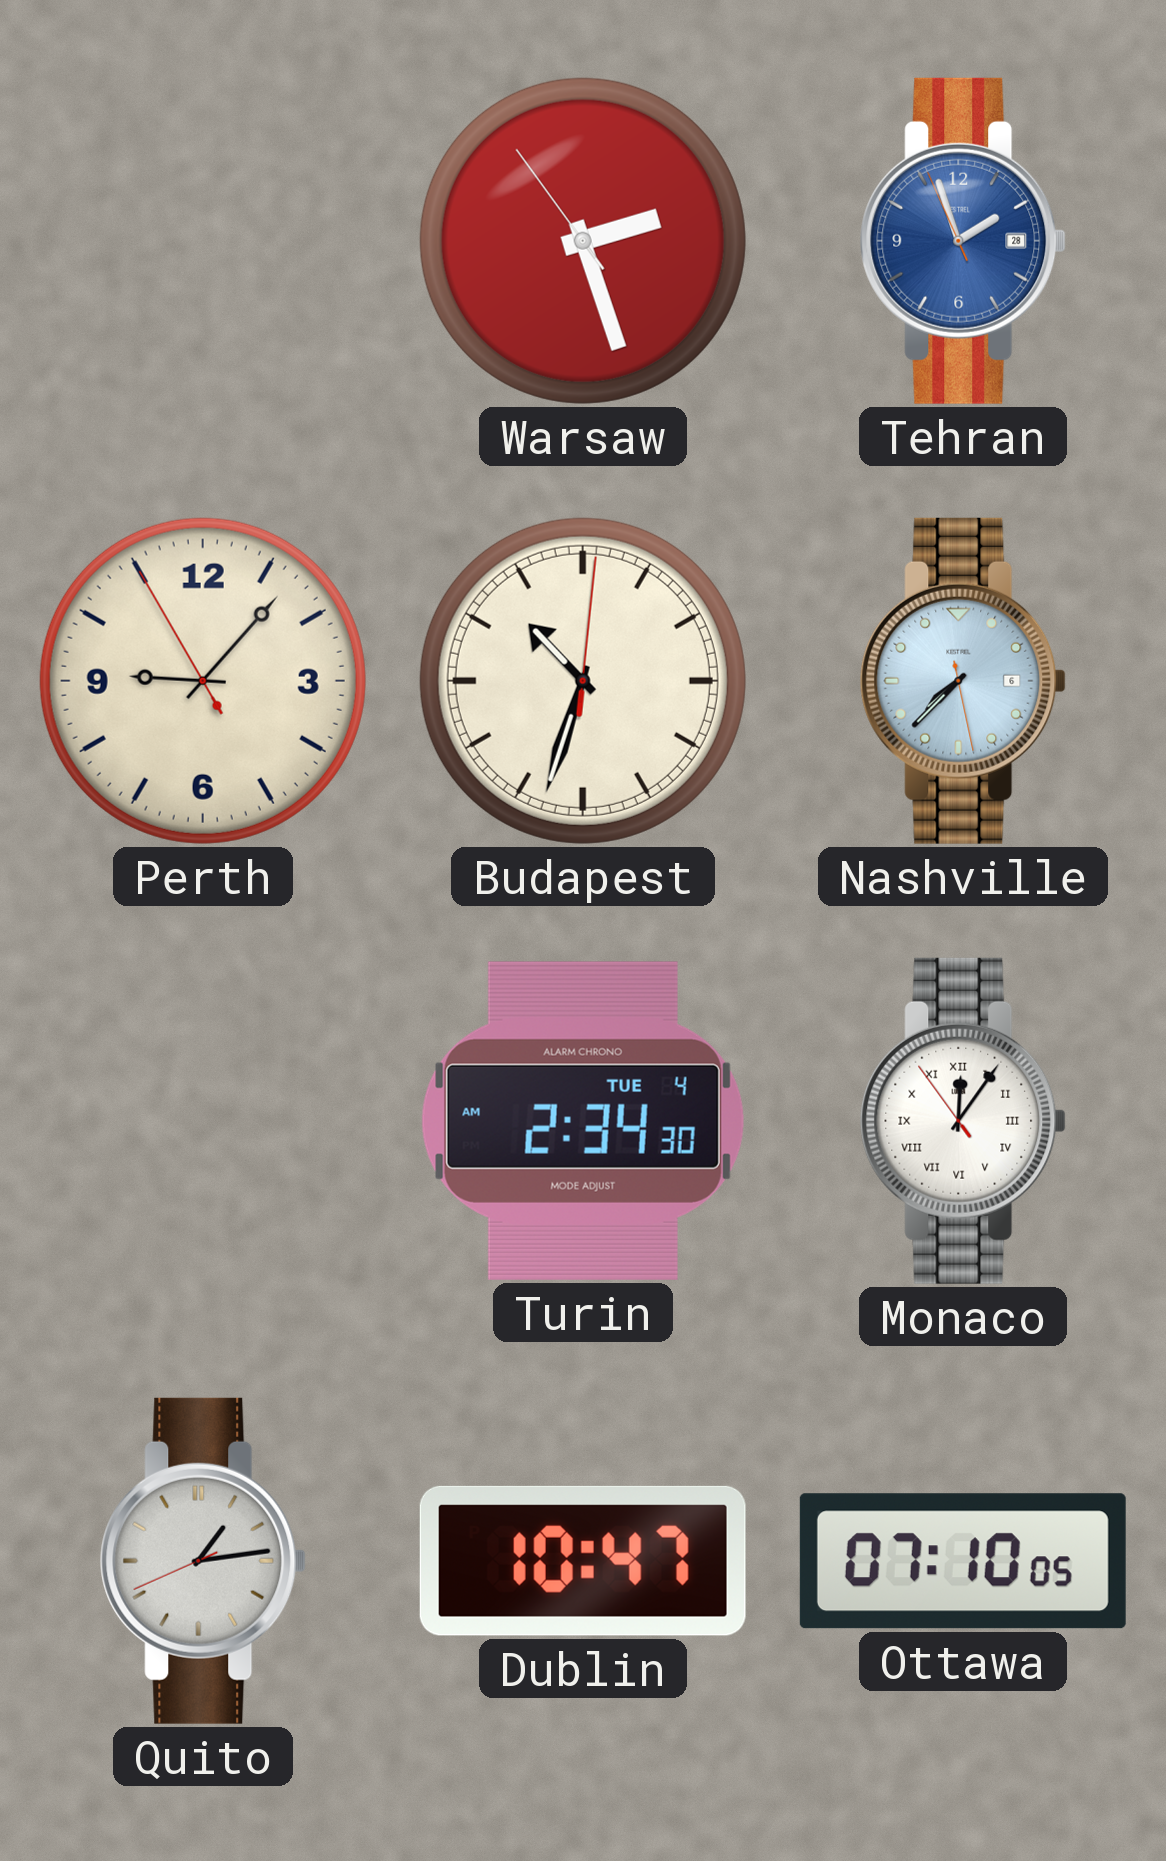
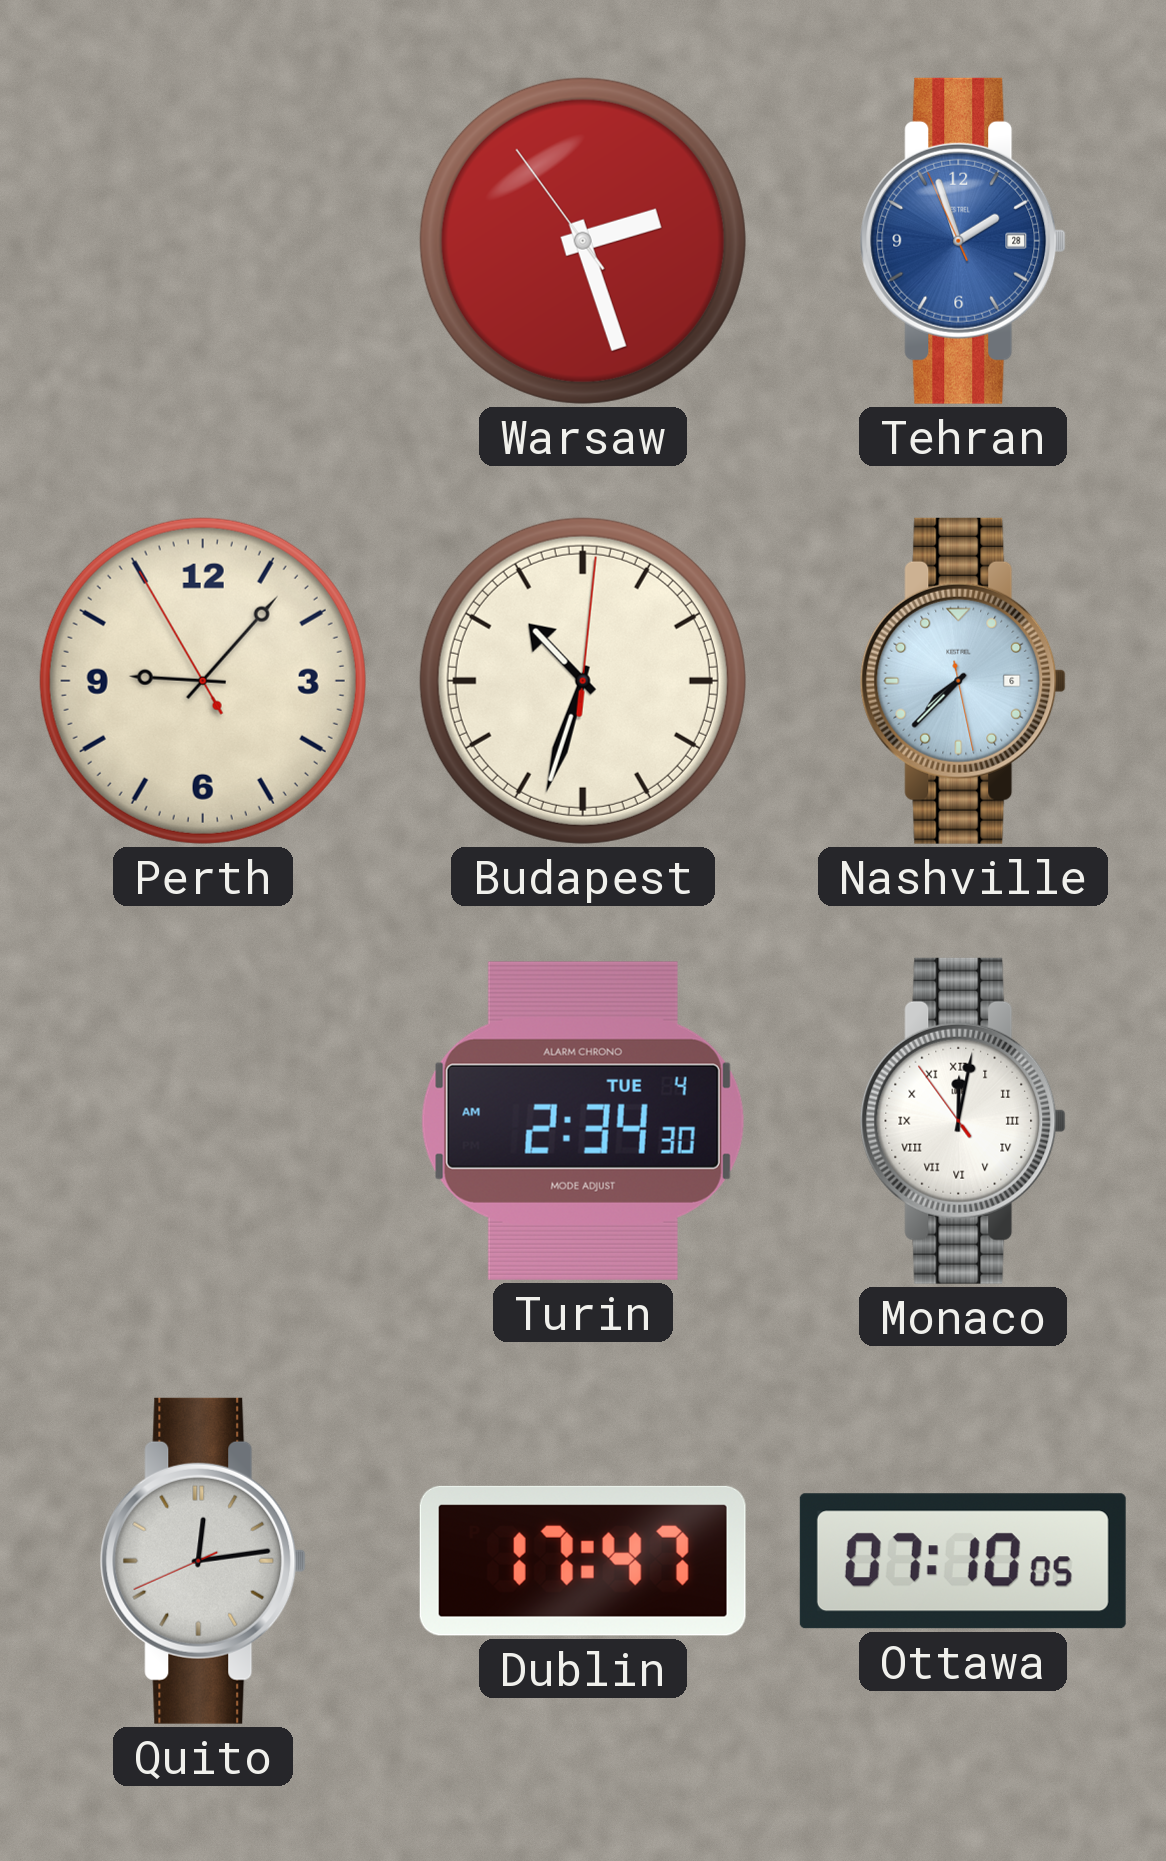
Monaco: 12:05 -> 12:01
Quito: 1:13 -> 12:13
Dublin: 10:47 -> 17:47
